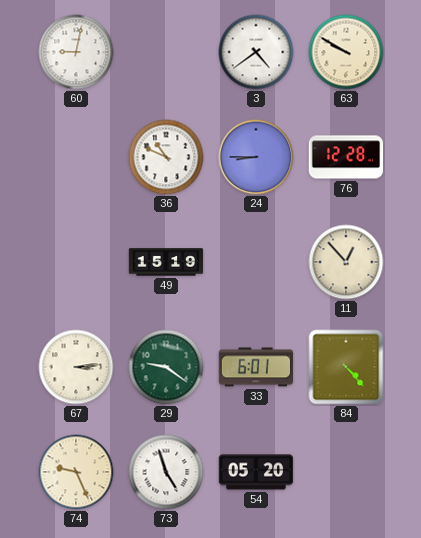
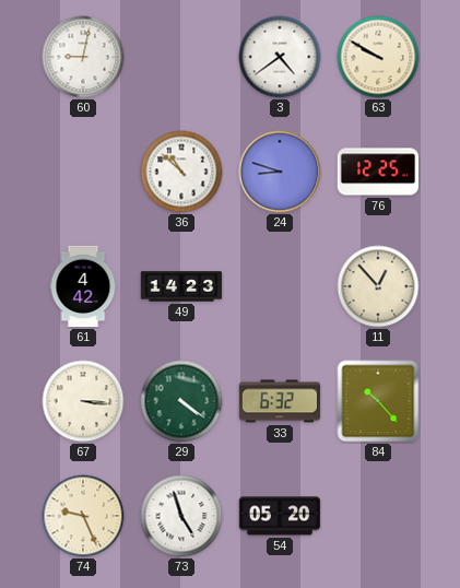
36: 10:49 -> 10:52
24: 8:45 -> 8:48
76: 12:28 -> 12:25
61: none -> 4:42
49: 15:19 -> 14:23
67: 3:14 -> 3:16
29: 9:21 -> 4:21
33: 6:01 -> 6:32
84: 4:23 -> 10:23
